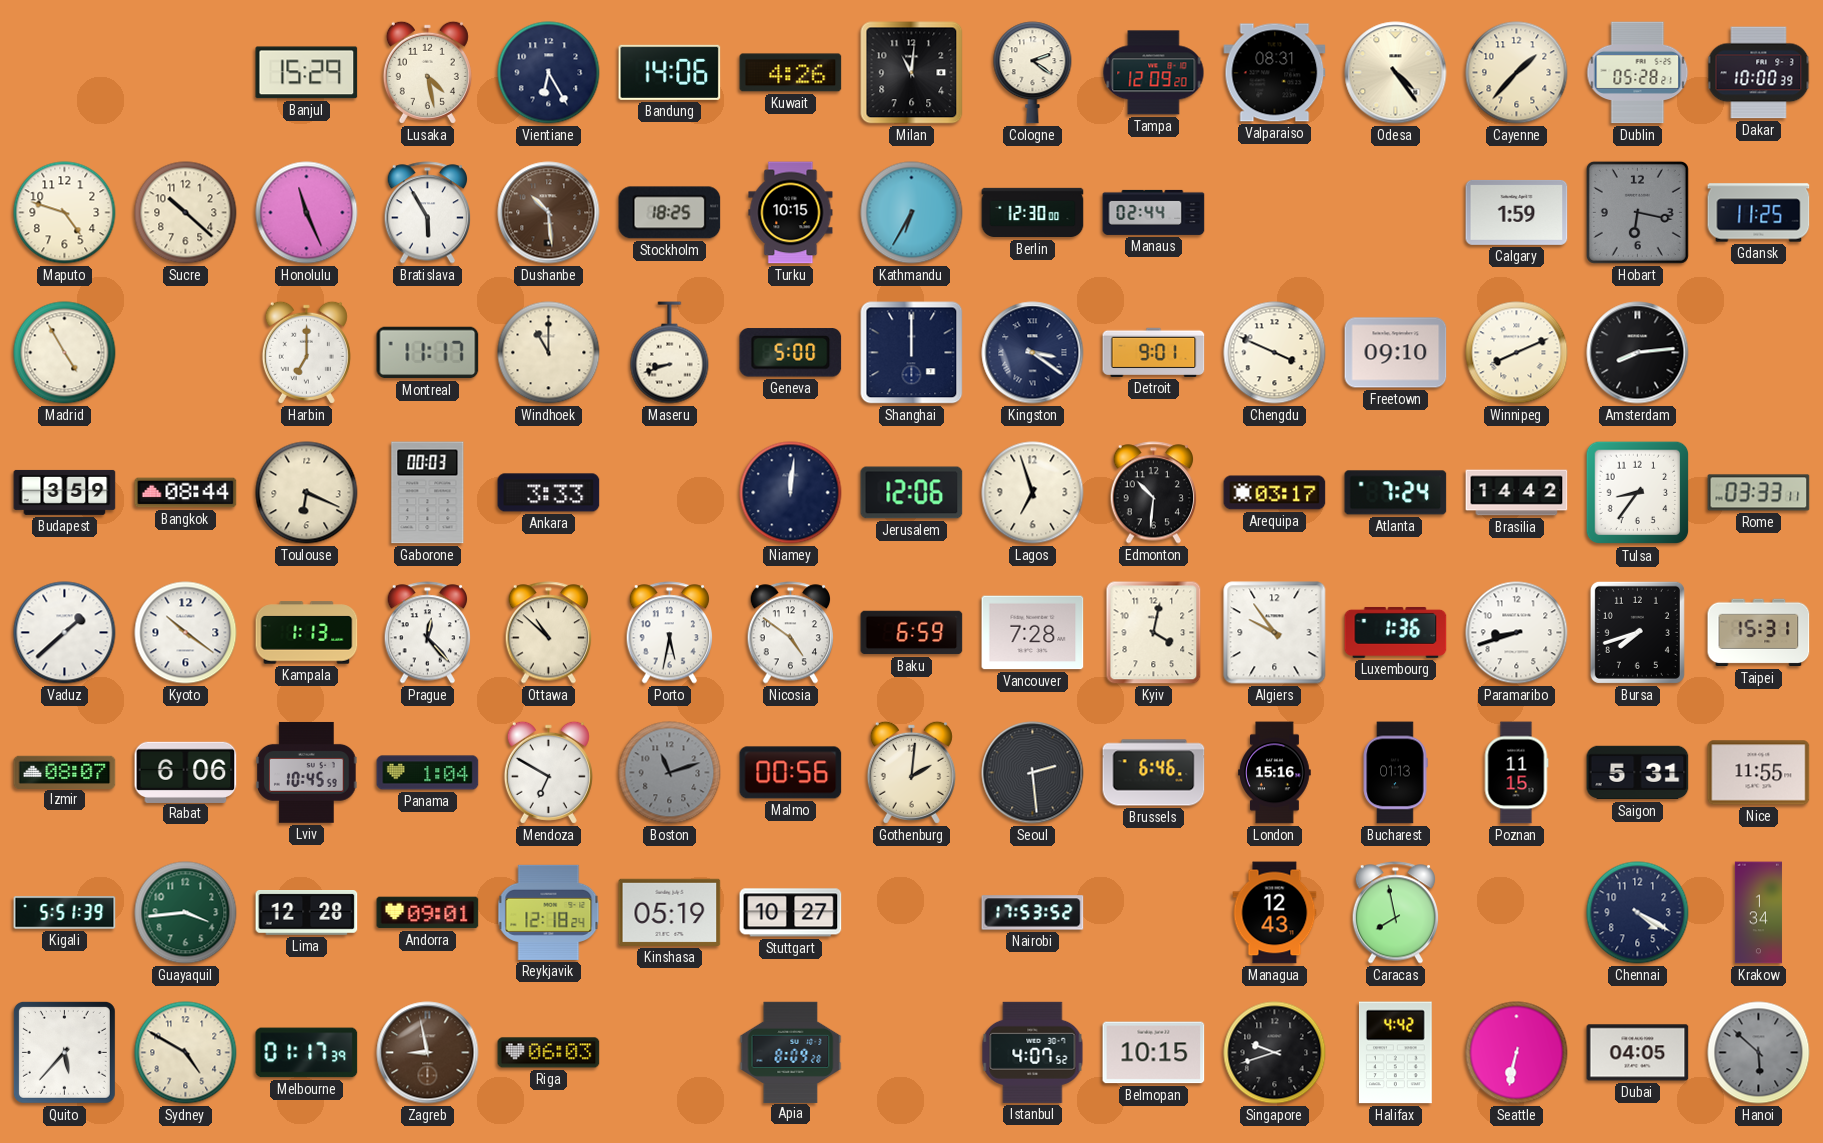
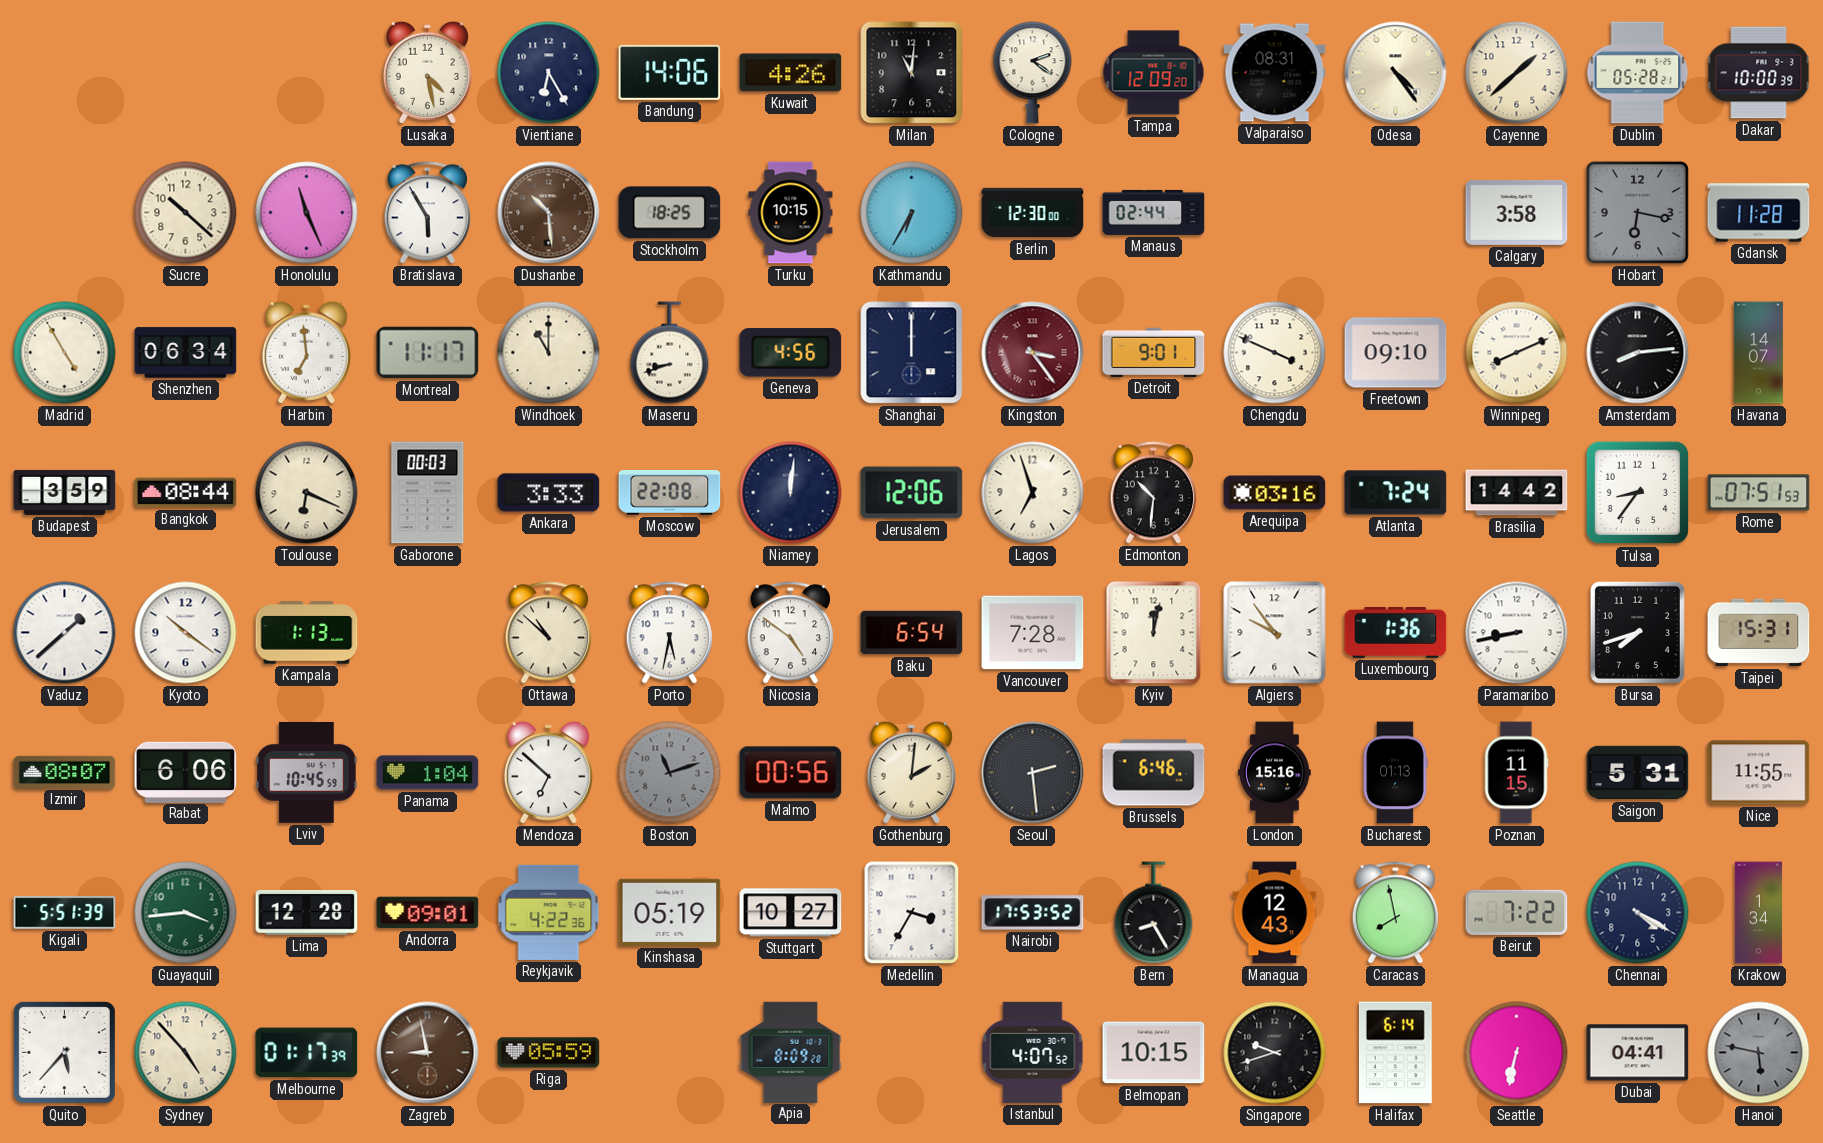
Banjul: 15:29 -> none
Cayenne: 1:37 -> 1:38
Maputo: 4:48 -> none
Calgary: 1:59 -> 3:58
Gdansk: 11:25 -> 11:28
Shenzhen: none -> 06:34
Harbin: 7:00 -> 6:59
Geneva: 5:00 -> 4:56
Kingston: 3:21 -> 3:24
Kingston dial: navy -> burgundy
Havana: none -> 14:07
Moscow: none -> 22:08
Arequipa: 03:17 -> 03:16
Rome: 03:33 -> 07:51
Prague: 12:23 -> none
Baku: 6:59 -> 6:54
Kyiv: 4:02 -> 12:02
Paramaribo: 8:42 -> 8:43
Mendoza: 6:50 -> 6:52
Reykjavik: 12:18 -> 4:22
Medellin: none -> 3:35
Bern: none -> 8:25
Beirut: none -> 7:22
Sydney: 4:50 -> 4:53
Riga: 06:03 -> 05:59
Halifax: 4:42 -> 6:14
Dubai: 04:05 -> 04:41
Hanoi: 5:52 -> 5:47
